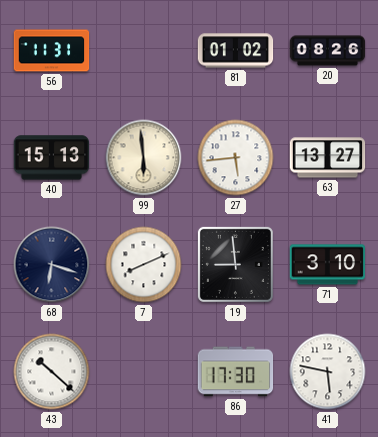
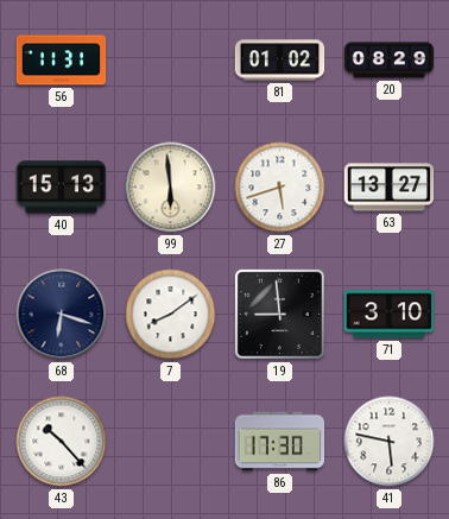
20: 08:26 -> 08:29
27: 5:44 -> 5:42
7: 8:11 -> 8:09
43: 10:22 -> 10:23
